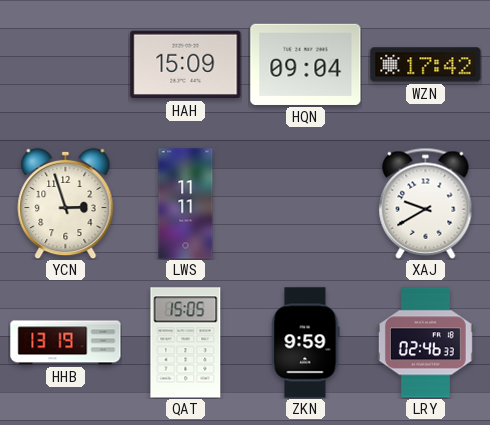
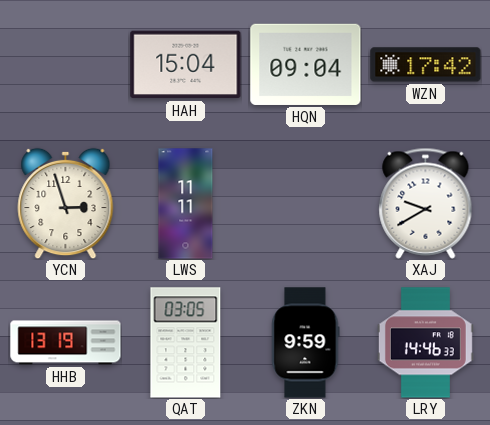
HAH: 15:09 -> 15:04
QAT: 15:05 -> 03:05
LRY: 02:46 -> 14:46
